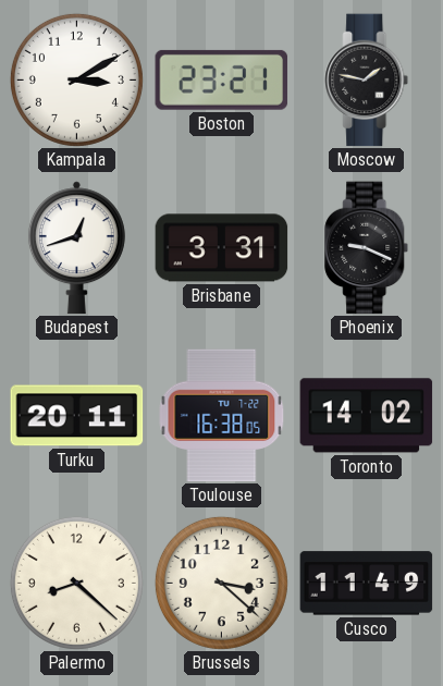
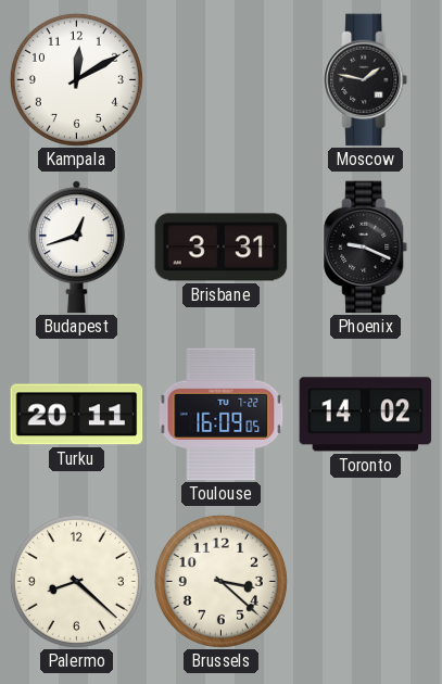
Kampala: 3:10 -> 12:10
Boston: 23:21 -> none
Toulouse: 16:38 -> 16:09
Cusco: 11:49 -> none
